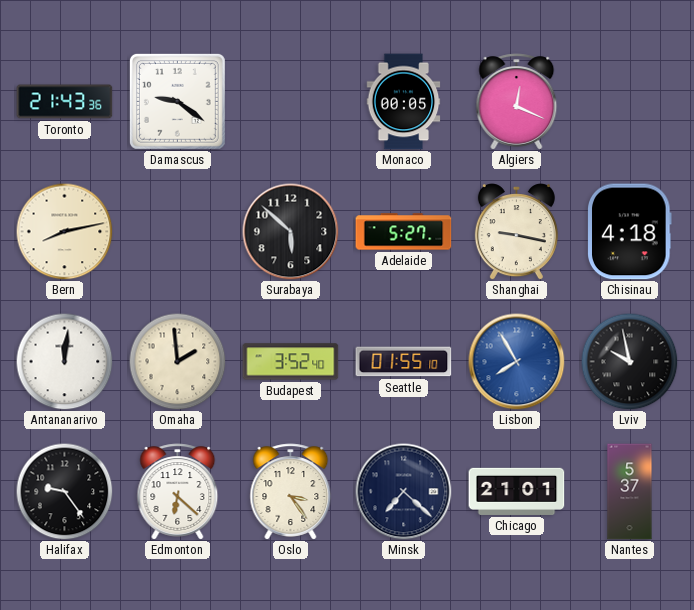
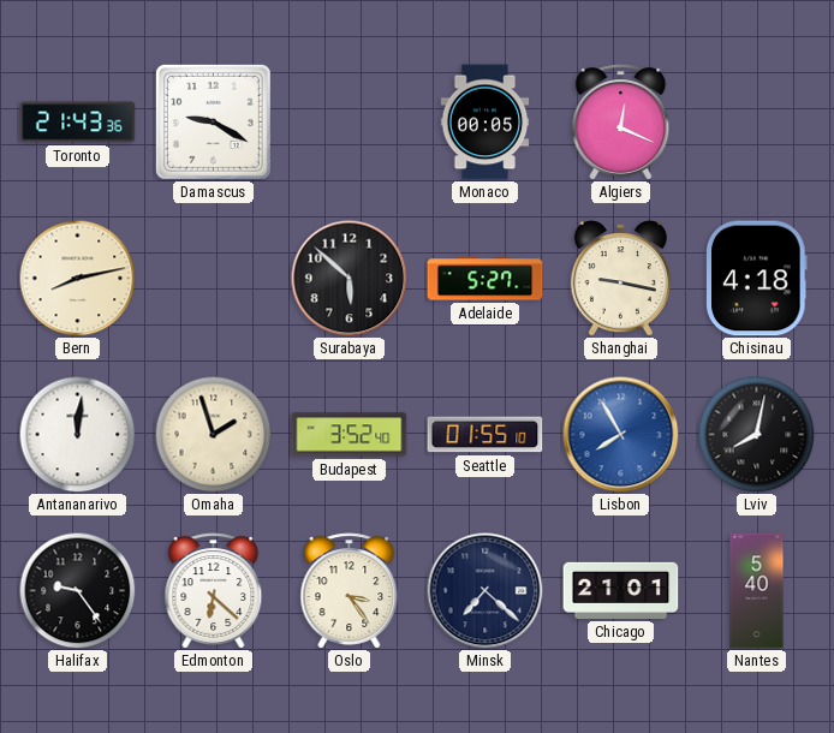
Damascus: 9:21 -> 9:20
Omaha: 1:59 -> 1:57
Lviv: 9:58 -> 8:02
Nantes: 5:37 -> 5:40
